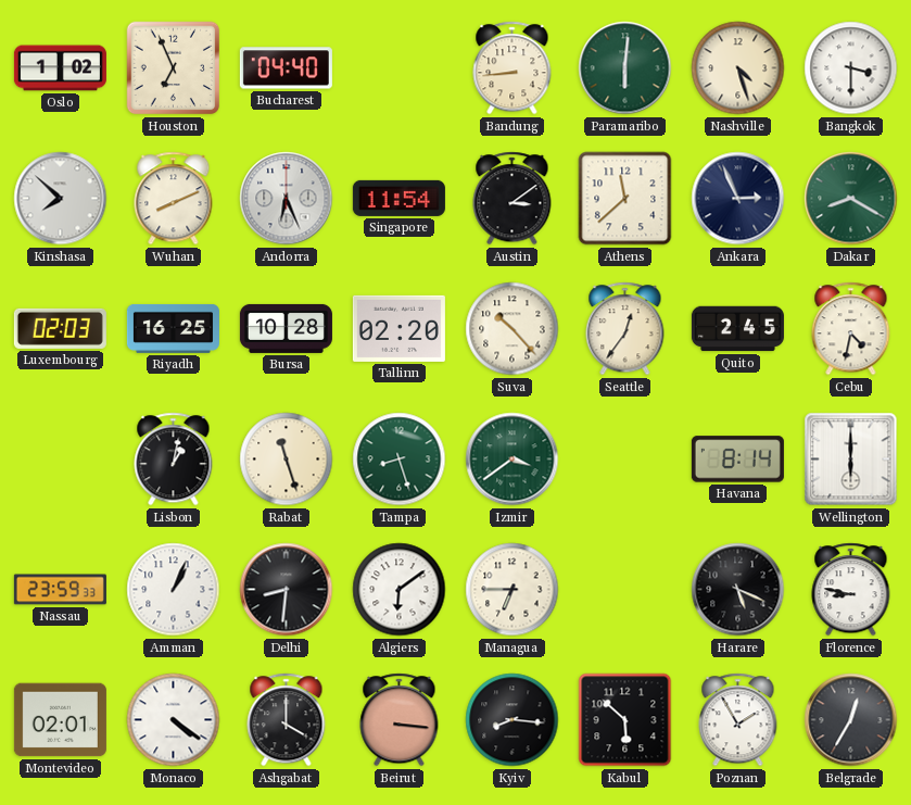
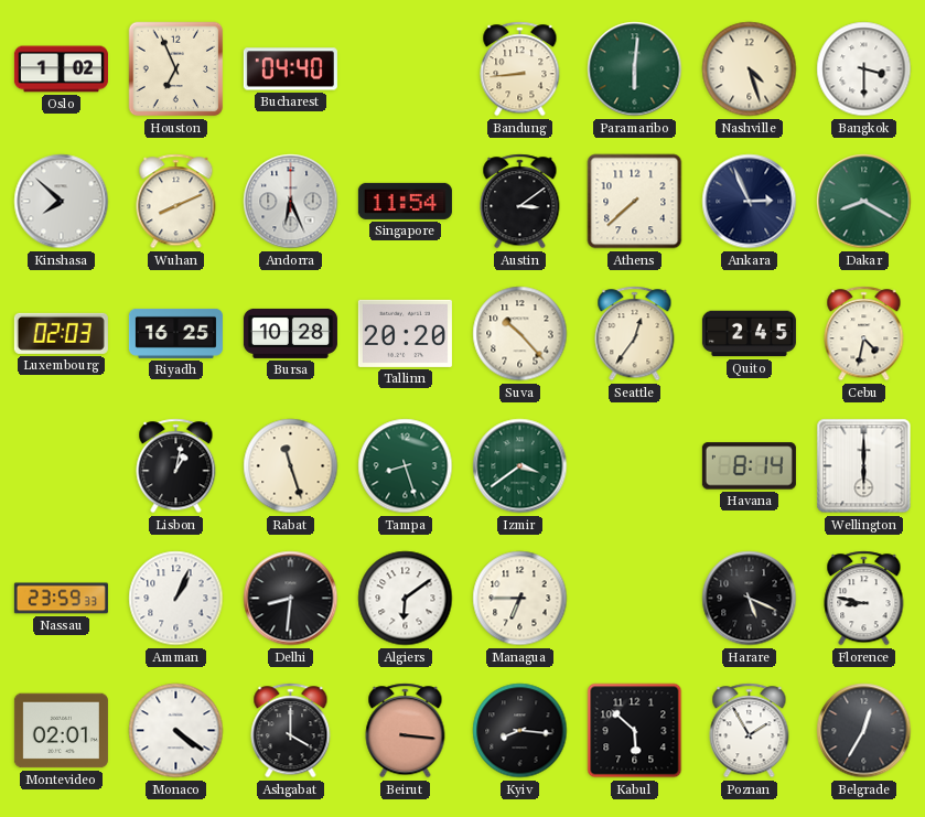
Athens: 11:38 -> 7:38
Tallinn: 02:20 -> 20:20
